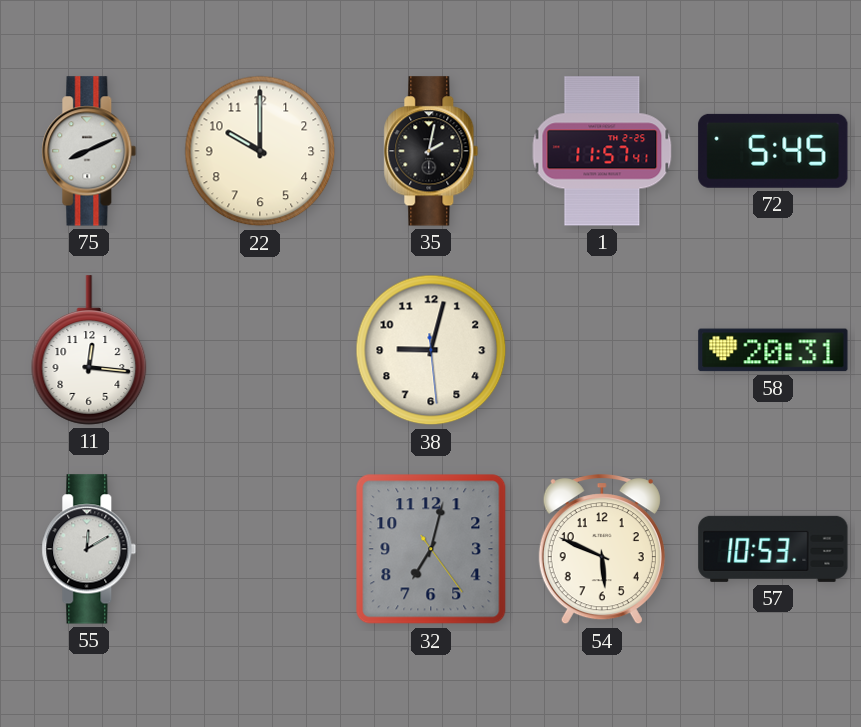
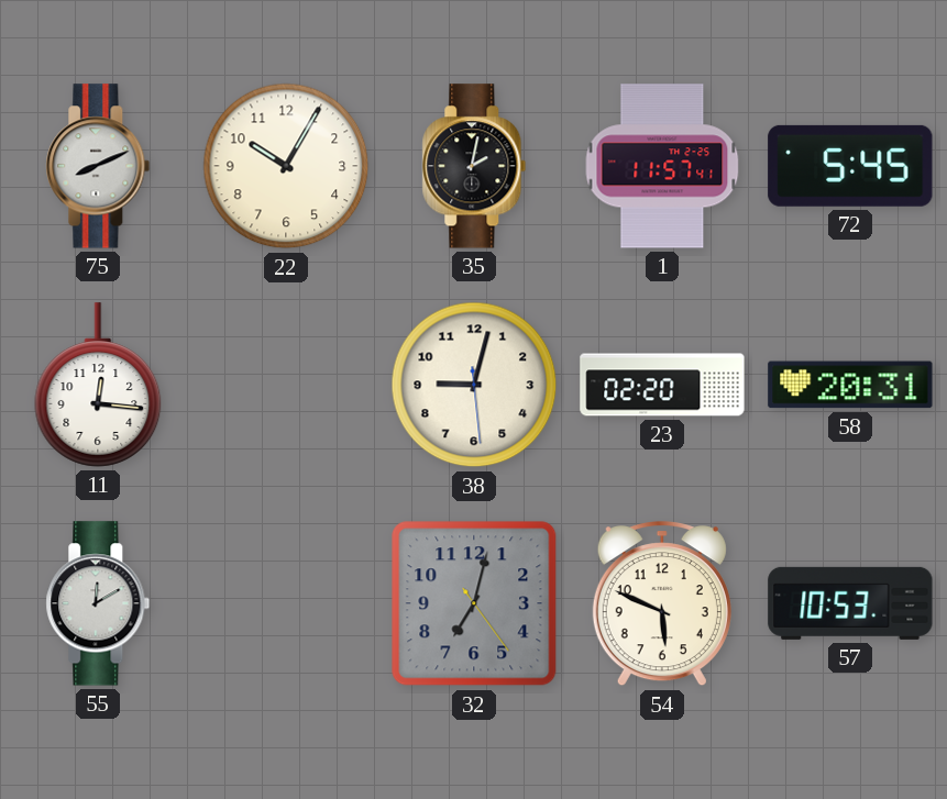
22: 10:00 -> 10:05
23: none -> 02:20
